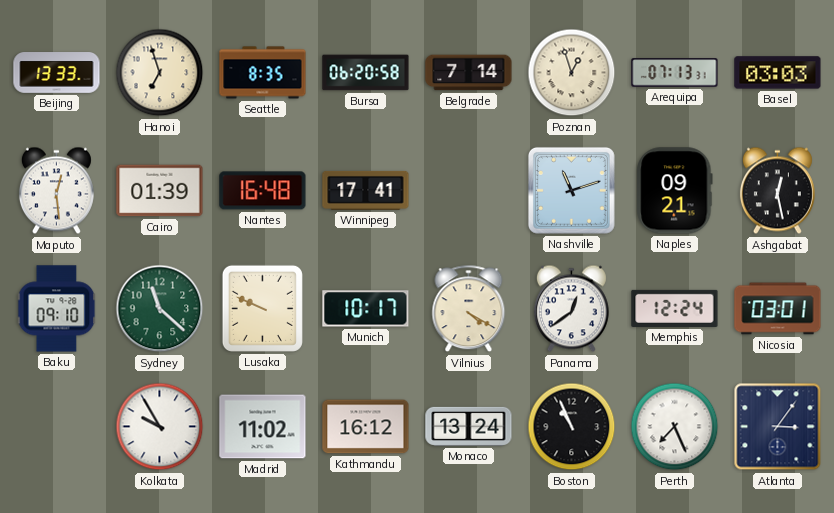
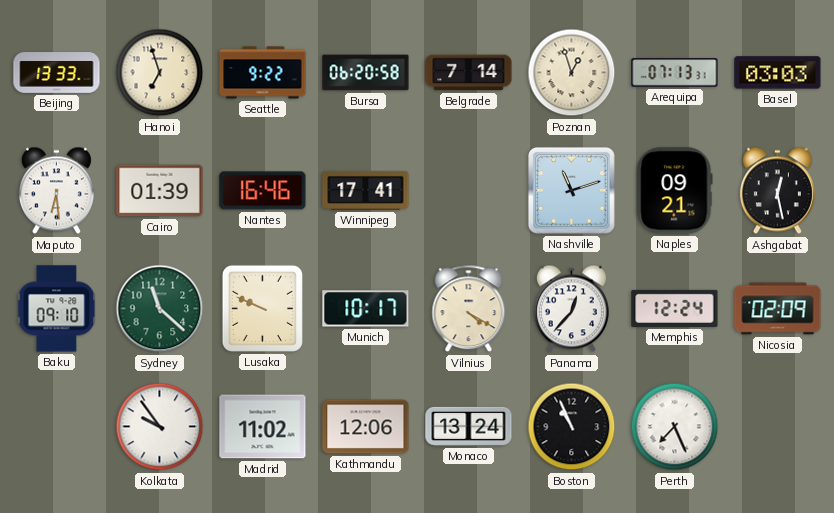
Seattle: 8:35 -> 9:22
Maputo: 12:29 -> 6:29
Nantes: 16:48 -> 16:46
Panama: 12:39 -> 12:37
Nicosia: 03:01 -> 02:09
Kolkata: 9:55 -> 9:54
Kathmandu: 16:12 -> 12:06
Atlanta: 3:06 -> none
